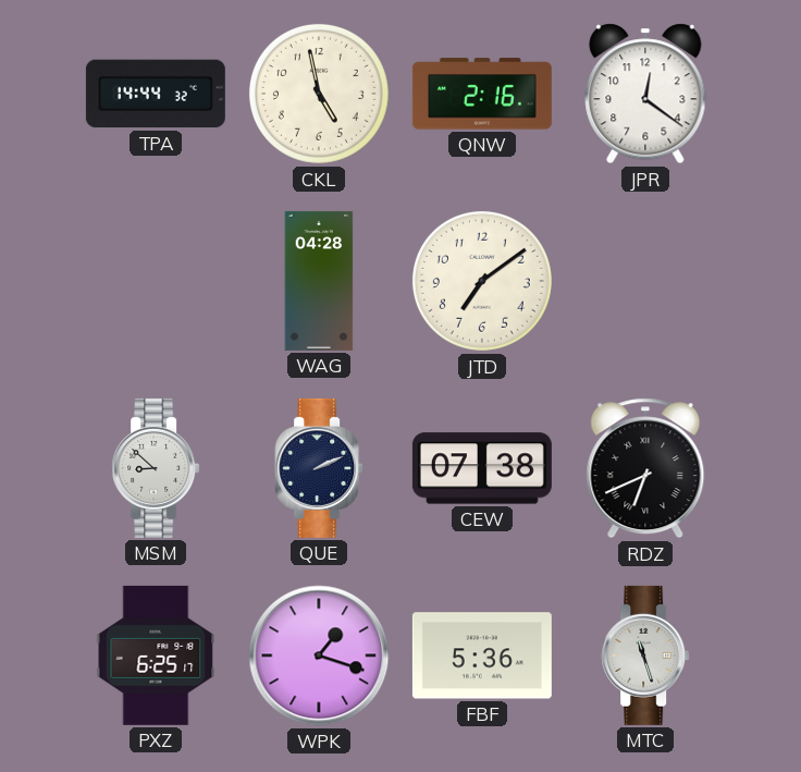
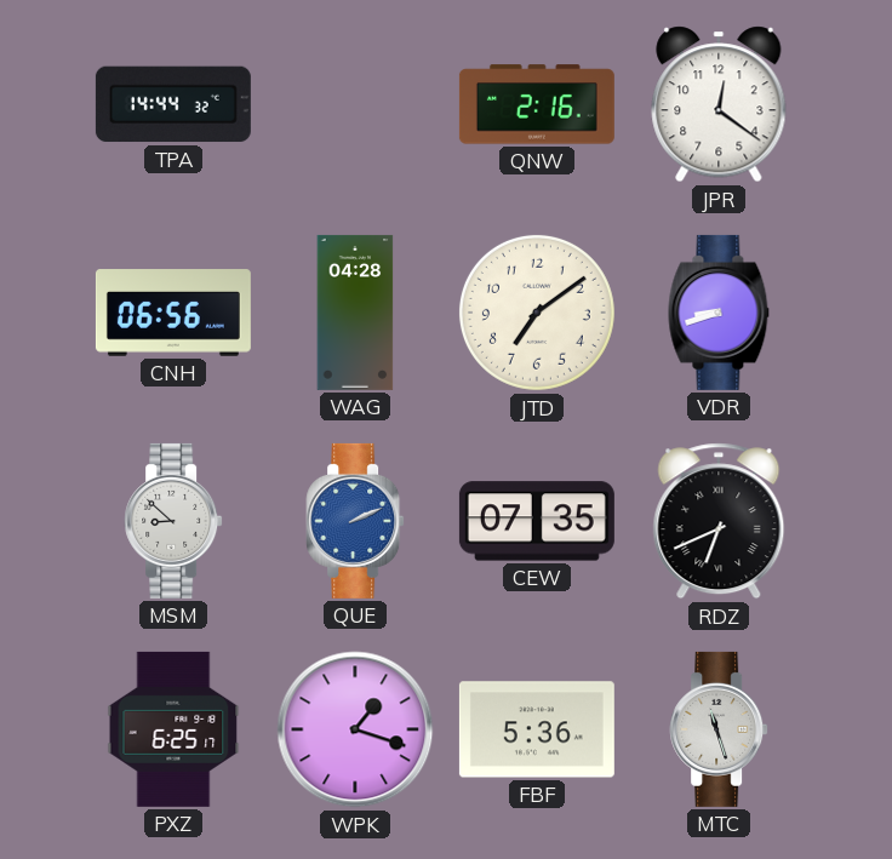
CKL: 4:58 -> none
CNH: none -> 06:56
VDR: none -> 8:42
QUE dial: navy -> blue
CEW: 07:38 -> 07:35
